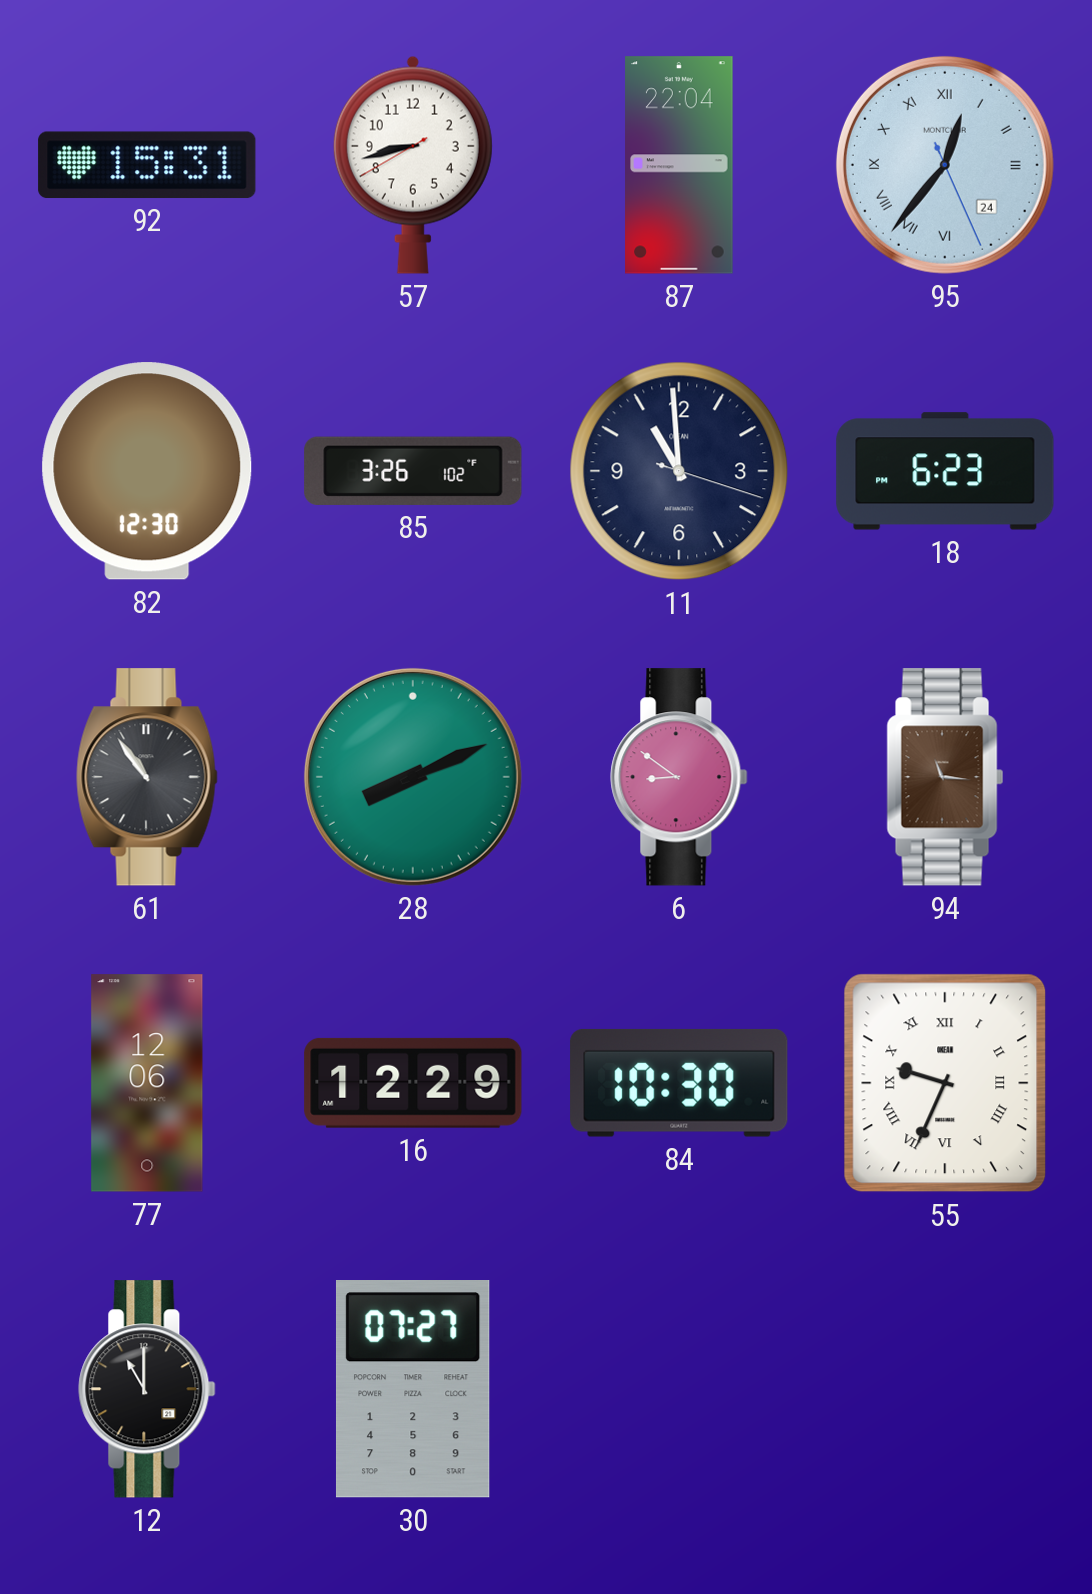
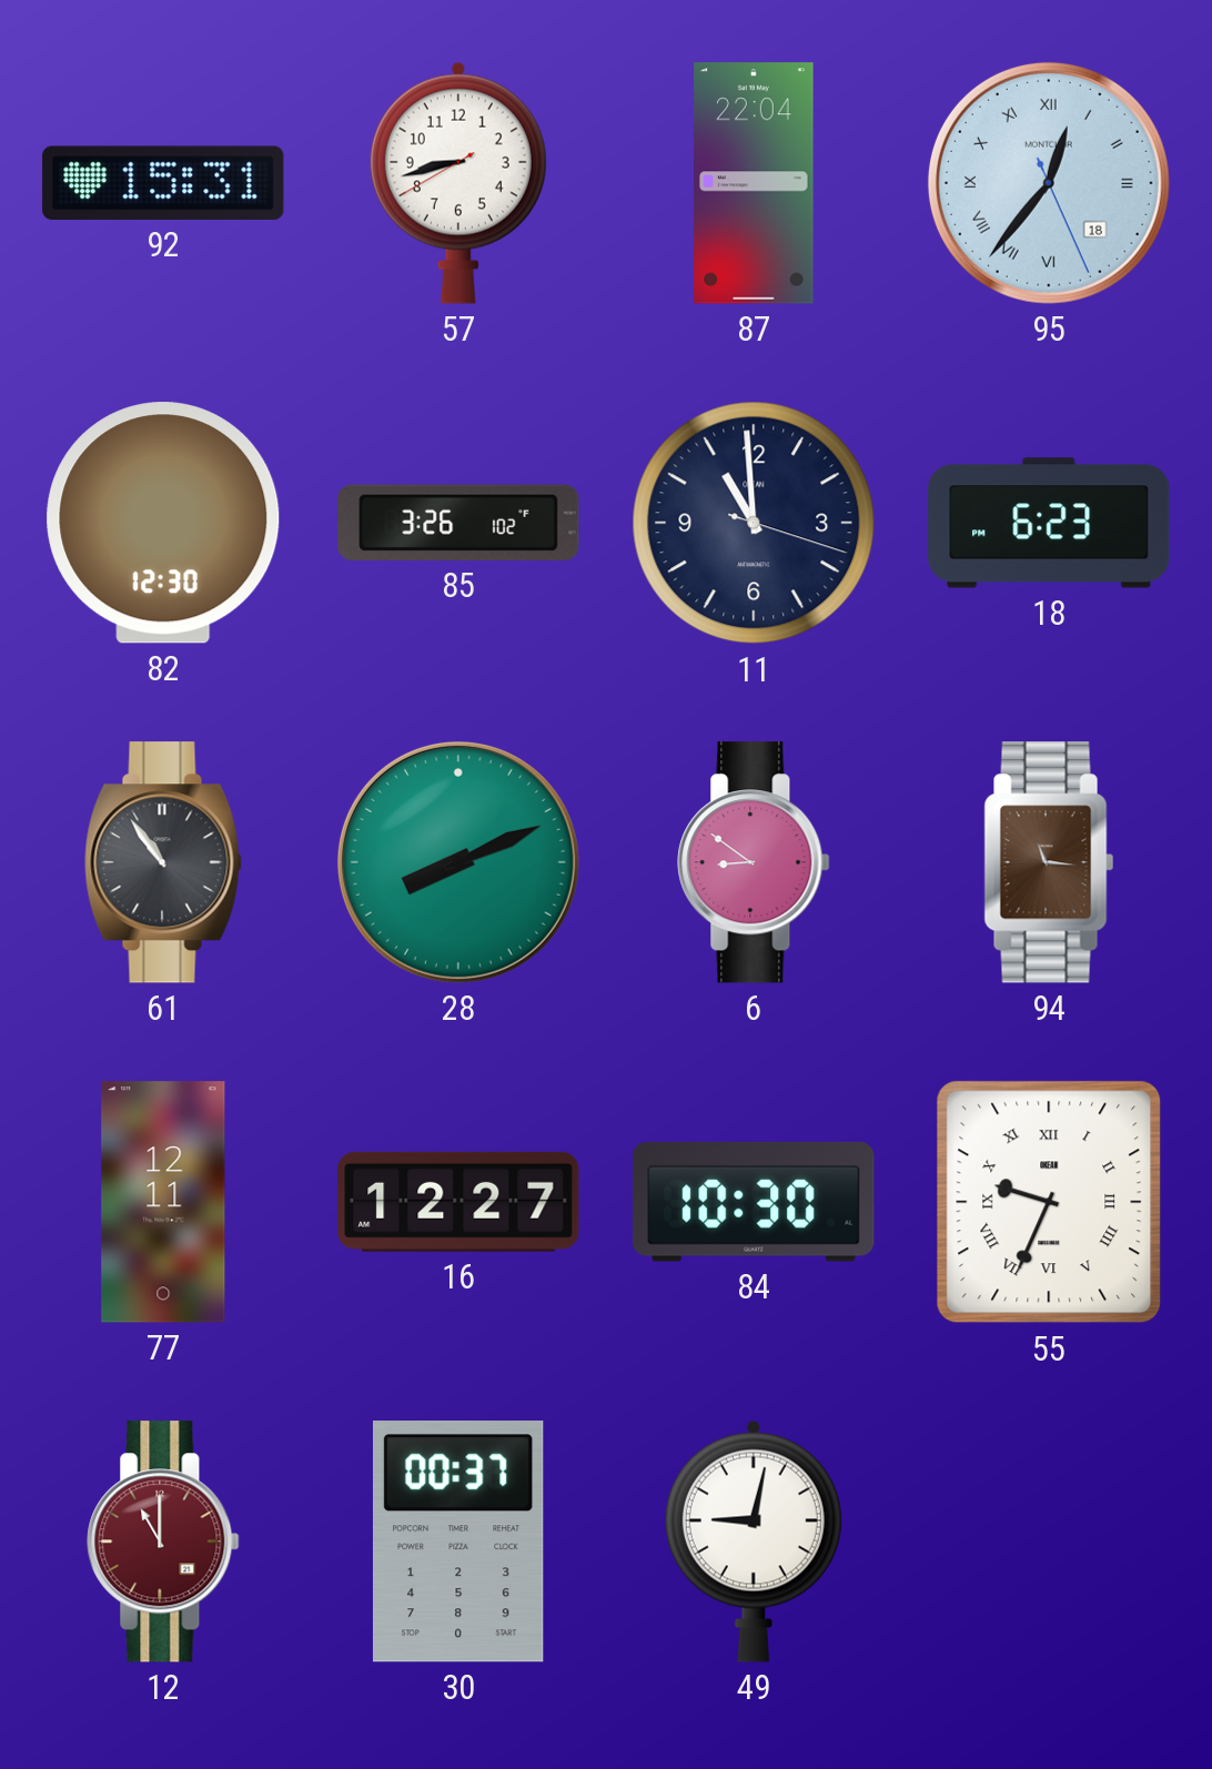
95 date: 24 -> 18
77: 12:06 -> 12:11
16: 12:29 -> 12:27
12 dial: black -> burgundy
30: 07:27 -> 00:37
49: none -> 9:02
